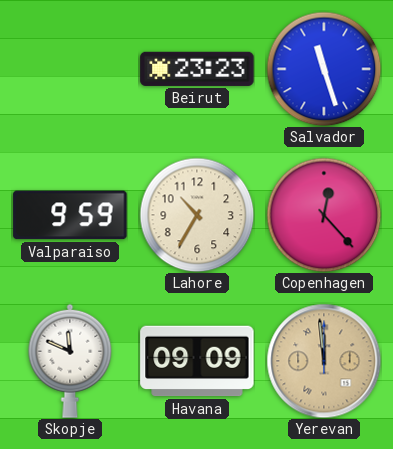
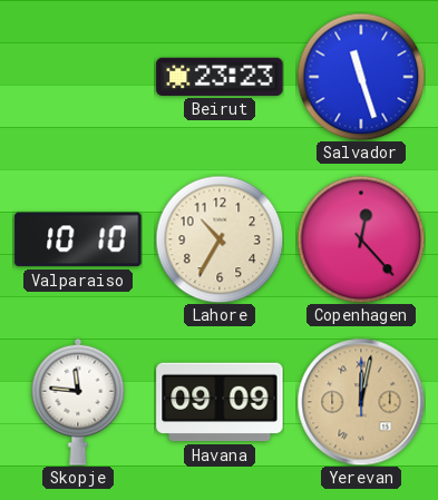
Valparaiso: 9:59 -> 10:10
Skopje: 11:49 -> 11:46
Yerevan: 11:59 -> 12:02
